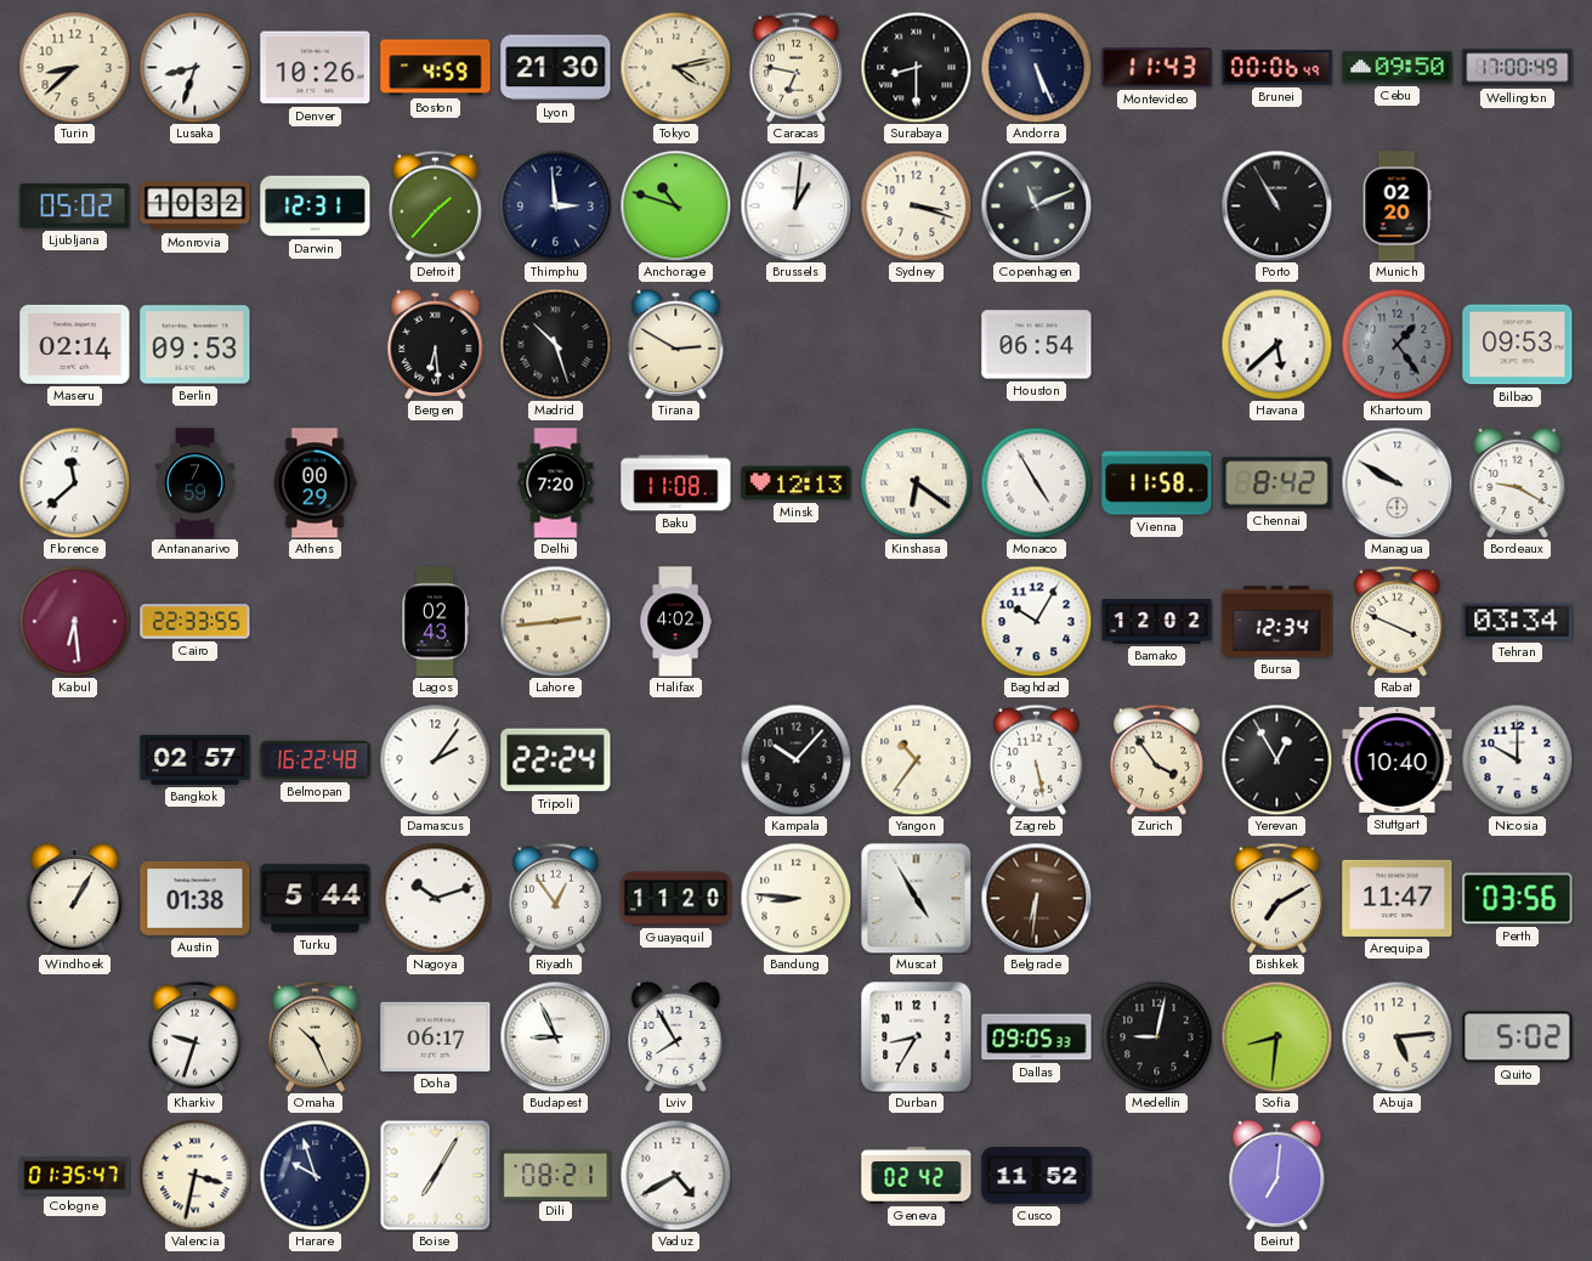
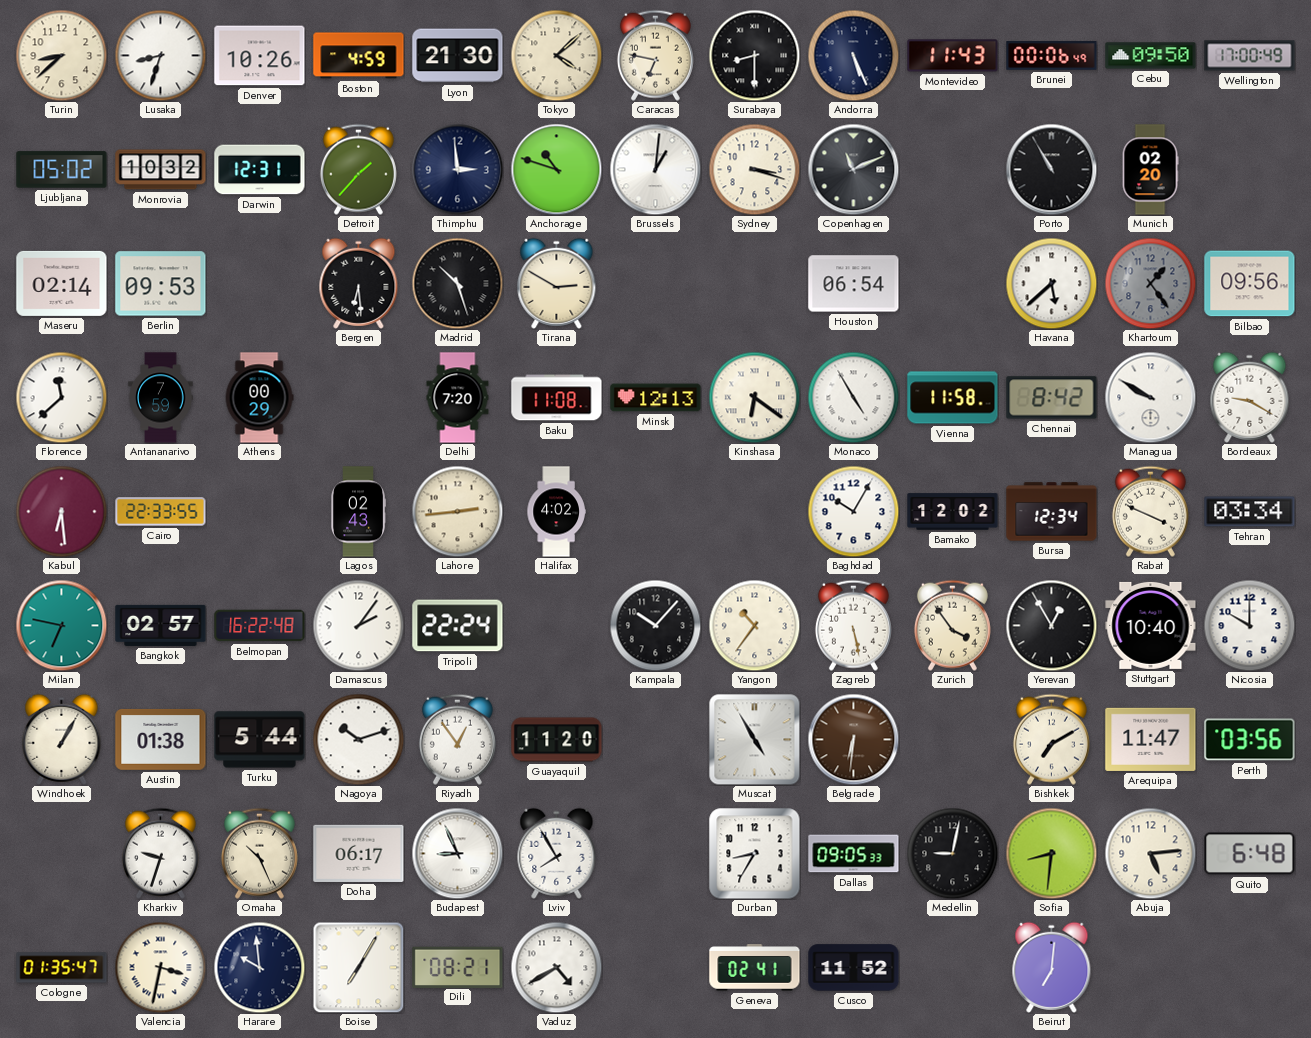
Tokyo: 4:13 -> 4:08
Bilbao: 09:53 -> 09:56
Milan: none -> 6:47
Bandung: 8:46 -> none
Quito: 5:02 -> 6:48
Harare: 9:57 -> 9:59
Geneva: 02:42 -> 02:41
